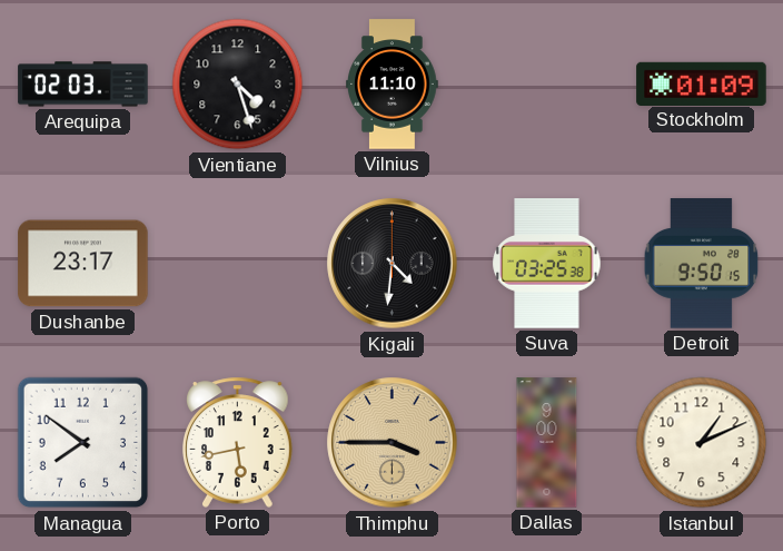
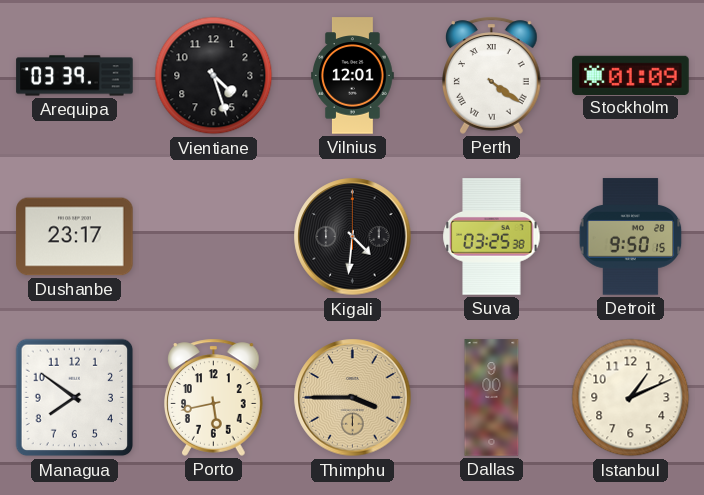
Arequipa: 02:03 -> 03:39
Vilnius: 11:10 -> 12:01
Perth: none -> 4:21
